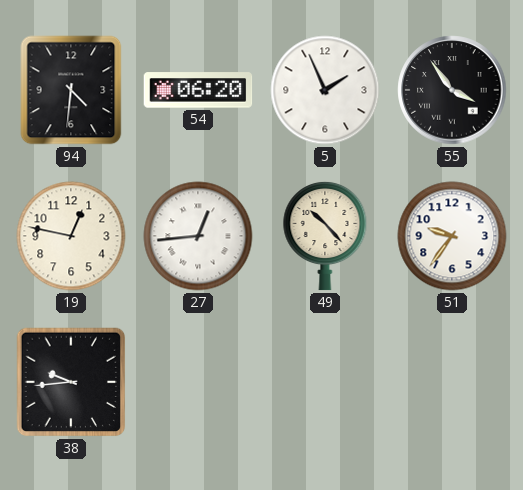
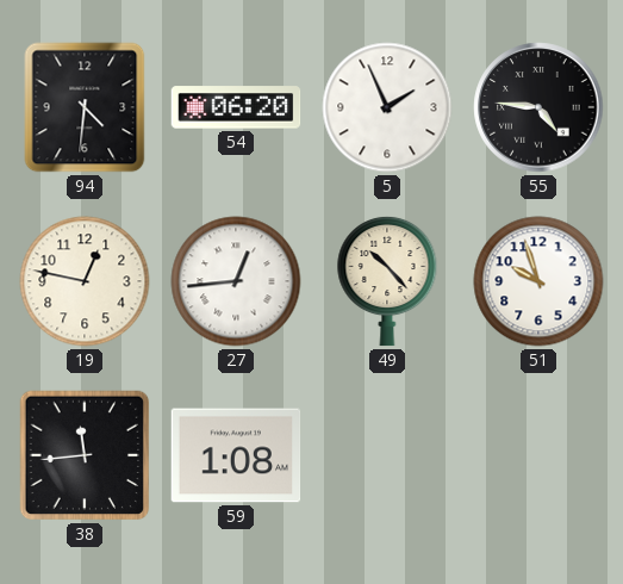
55: 3:54 -> 4:46
51: 9:36 -> 9:57
38: 9:44 -> 11:44
59: none -> 1:08
